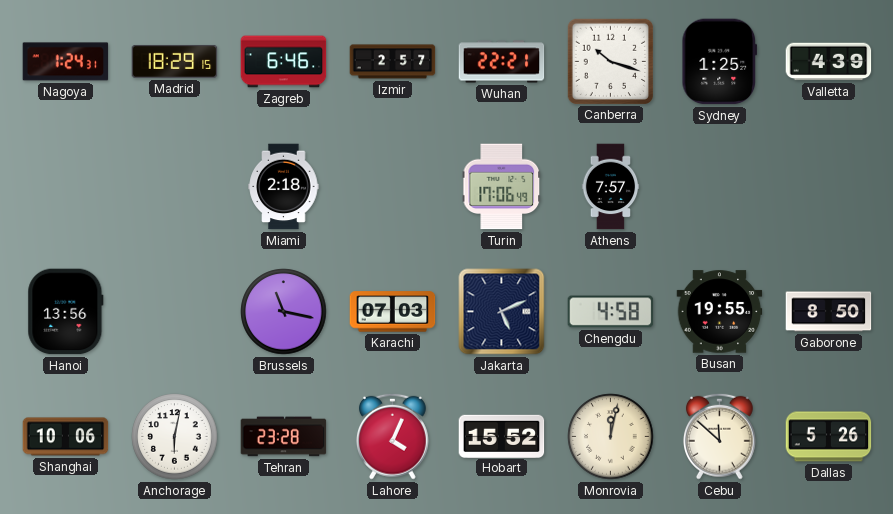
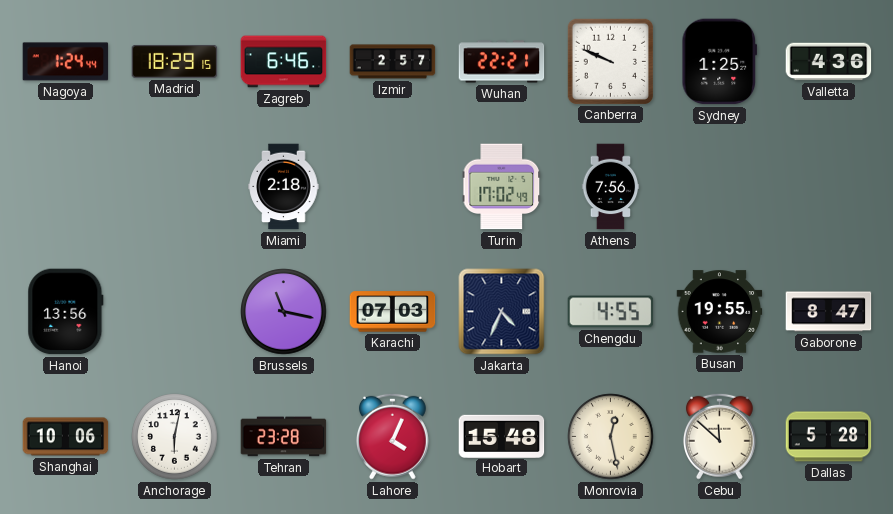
Nagoya: 1:24:31 -> 1:24:44
Canberra: 10:18 -> 9:49
Valletta: 4:39 -> 4:36
Turin: 17:06 -> 17:02
Athens: 7:57 -> 7:56
Jakarta: 5:11 -> 4:34
Chengdu: 4:58 -> 4:55
Gaborone: 8:50 -> 8:47
Hobart: 15:52 -> 15:48
Monrovia: 12:02 -> 12:28
Dallas: 5:26 -> 5:28
